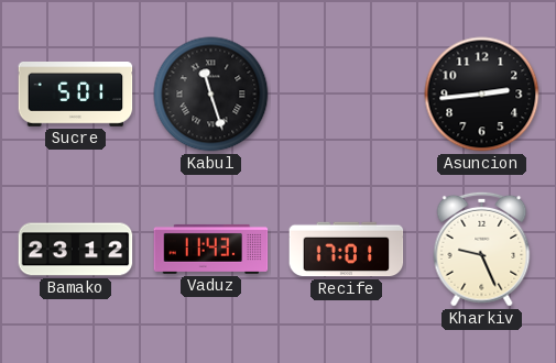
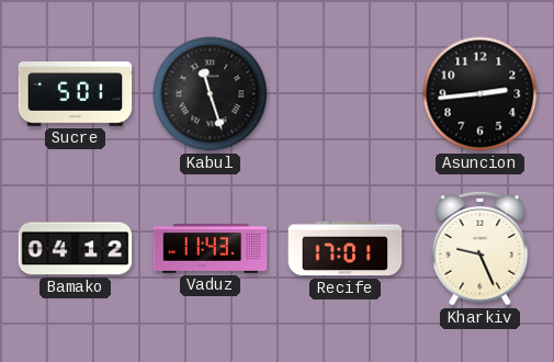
Bamako: 23:12 -> 04:12
